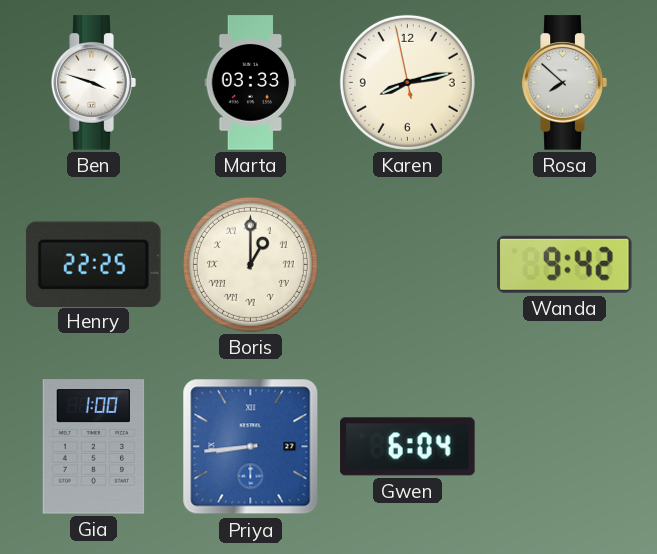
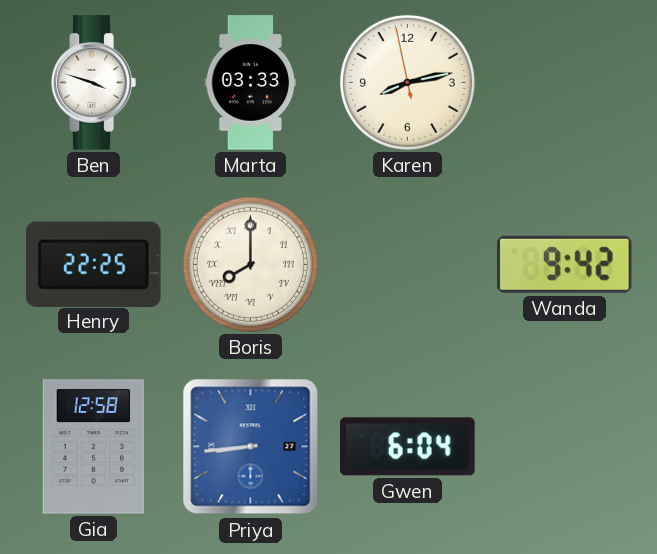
Rosa: 7:52 -> none
Boris: 1:00 -> 8:00
Gia: 1:00 -> 12:58
